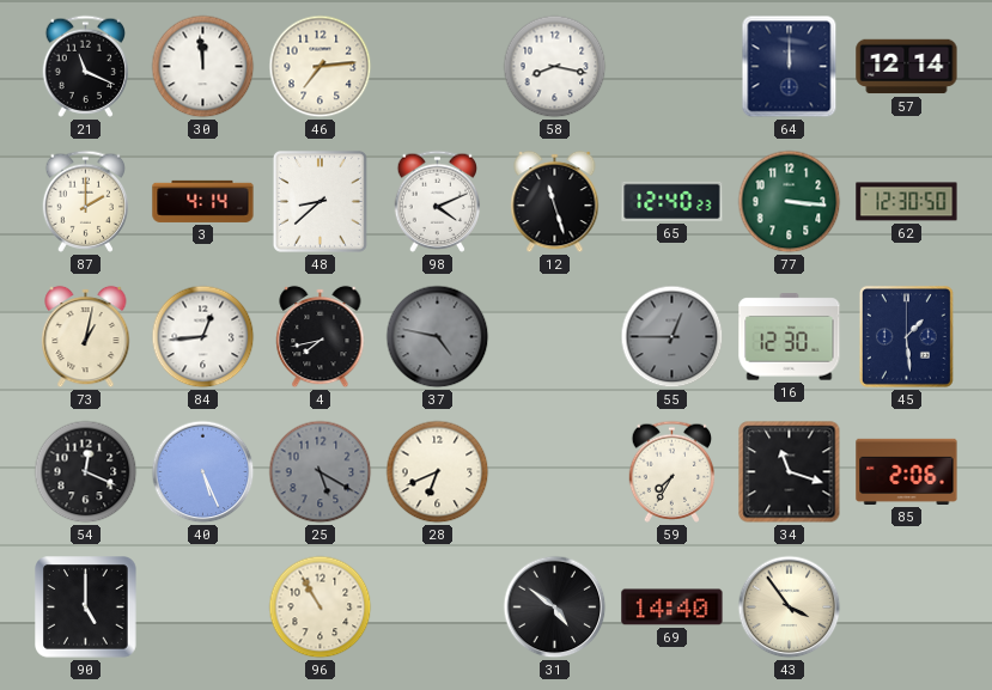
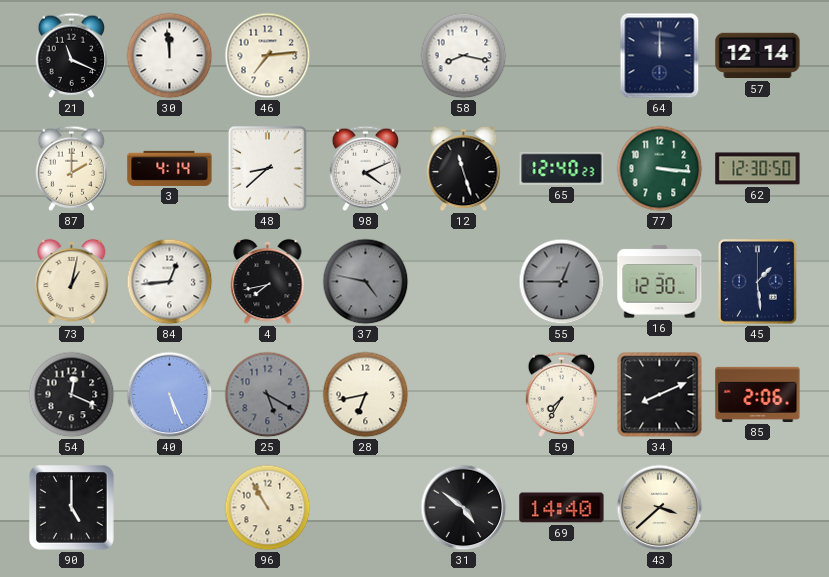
28: 6:41 -> 6:43
34: 11:18 -> 8:11
43: 3:54 -> 3:38
